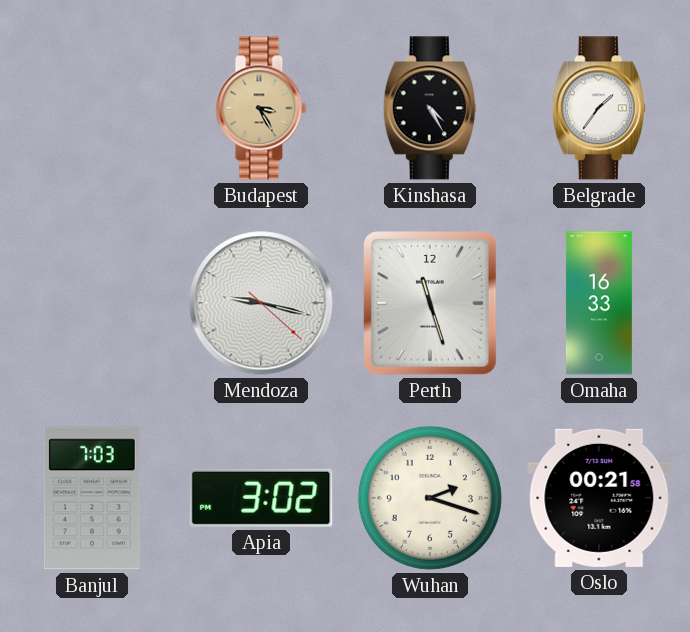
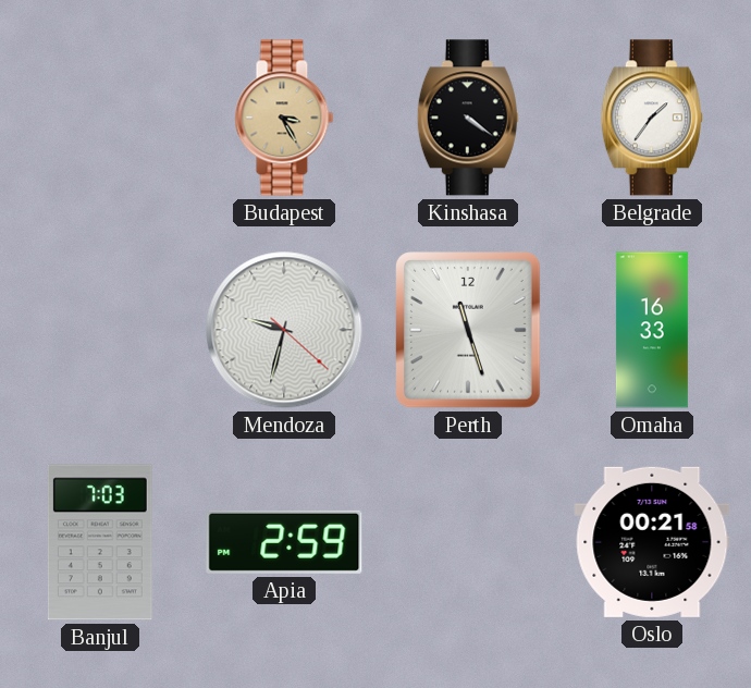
Kinshasa: 4:25 -> 4:21
Mendoza: 9:17 -> 9:32
Apia: 3:02 -> 2:59
Wuhan: 2:18 -> none
